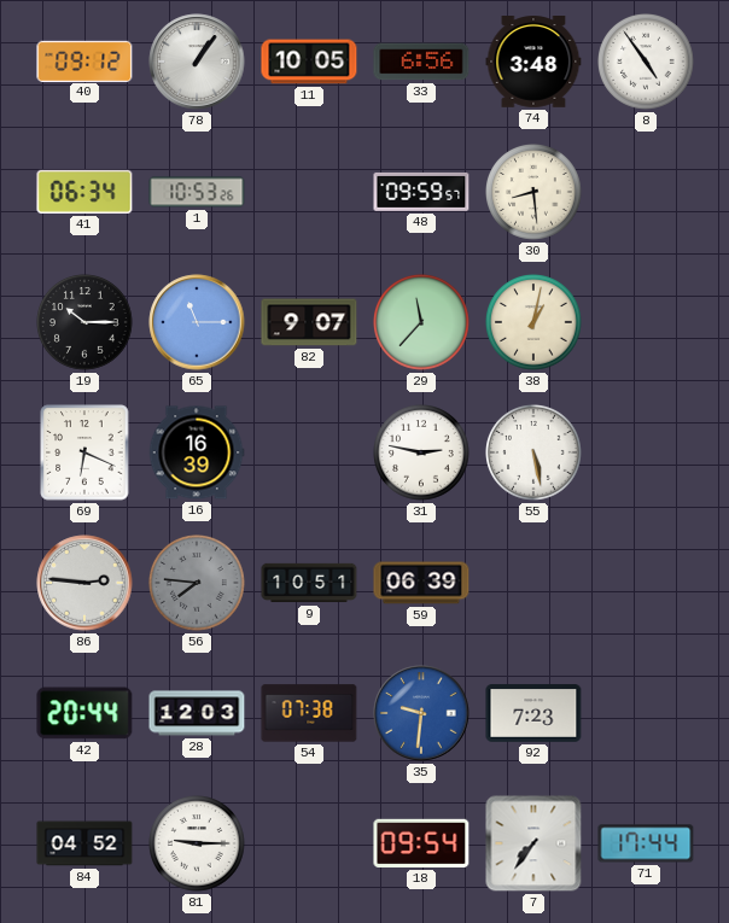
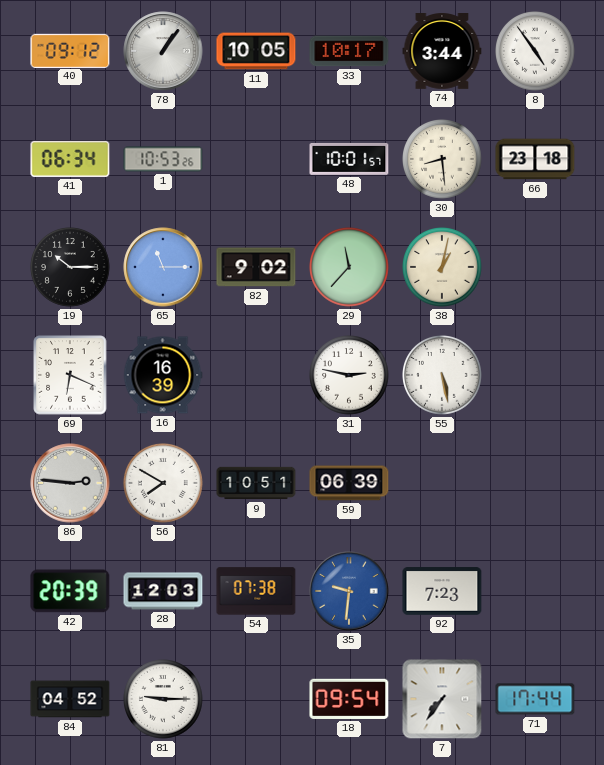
33: 6:56 -> 10:17
74: 3:48 -> 3:44
48: 09:59 -> 10:01
66: none -> 23:18
82: 9:07 -> 9:02
56: 7:46 -> 7:50
56 dial: grey -> white
42: 20:44 -> 20:39
